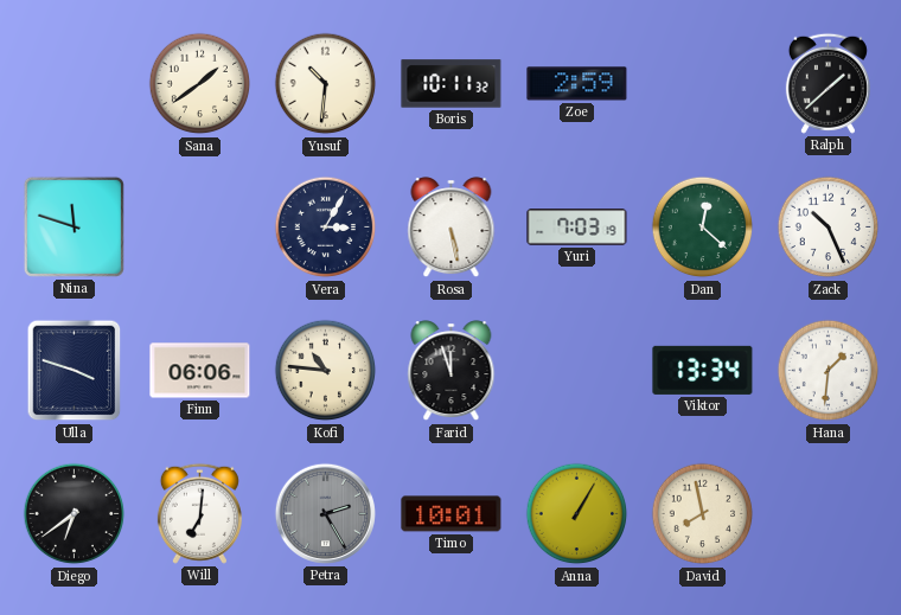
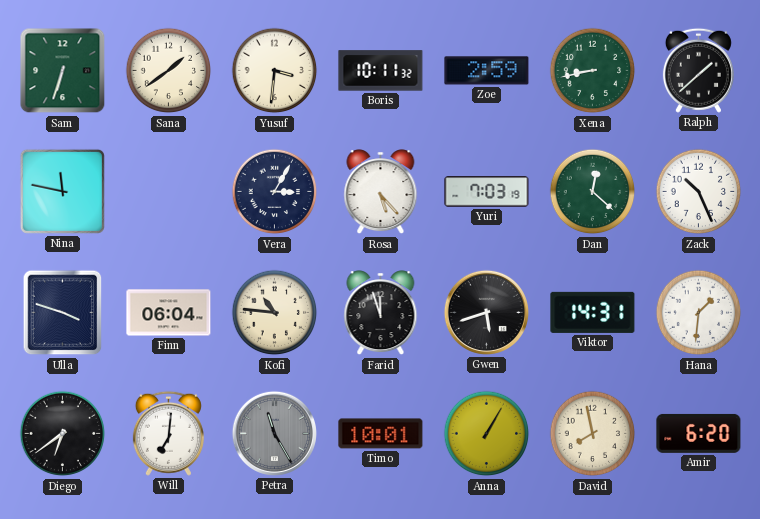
Sam: none -> 6:33
Yusuf: 10:31 -> 3:31
Xena: none -> 8:43
Nina: 11:48 -> 11:47
Rosa: 5:28 -> 5:23
Finn: 06:06 -> 06:04
Gwen: none -> 5:42
Viktor: 13:34 -> 14:31
Petra: 2:25 -> 11:25
Amir: none -> 6:20
